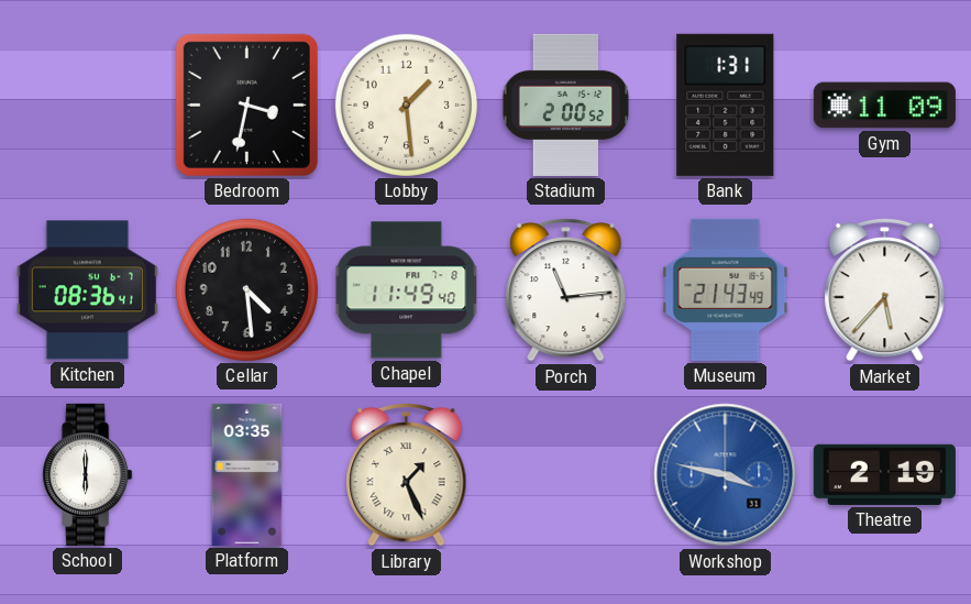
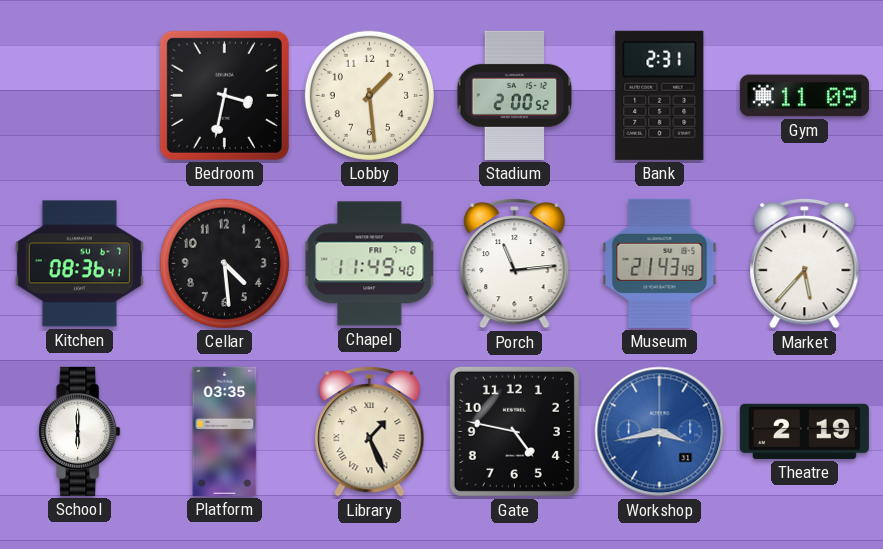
Bank: 1:31 -> 2:31
Gate: none -> 4:47
Workshop: 3:47 -> 3:43
